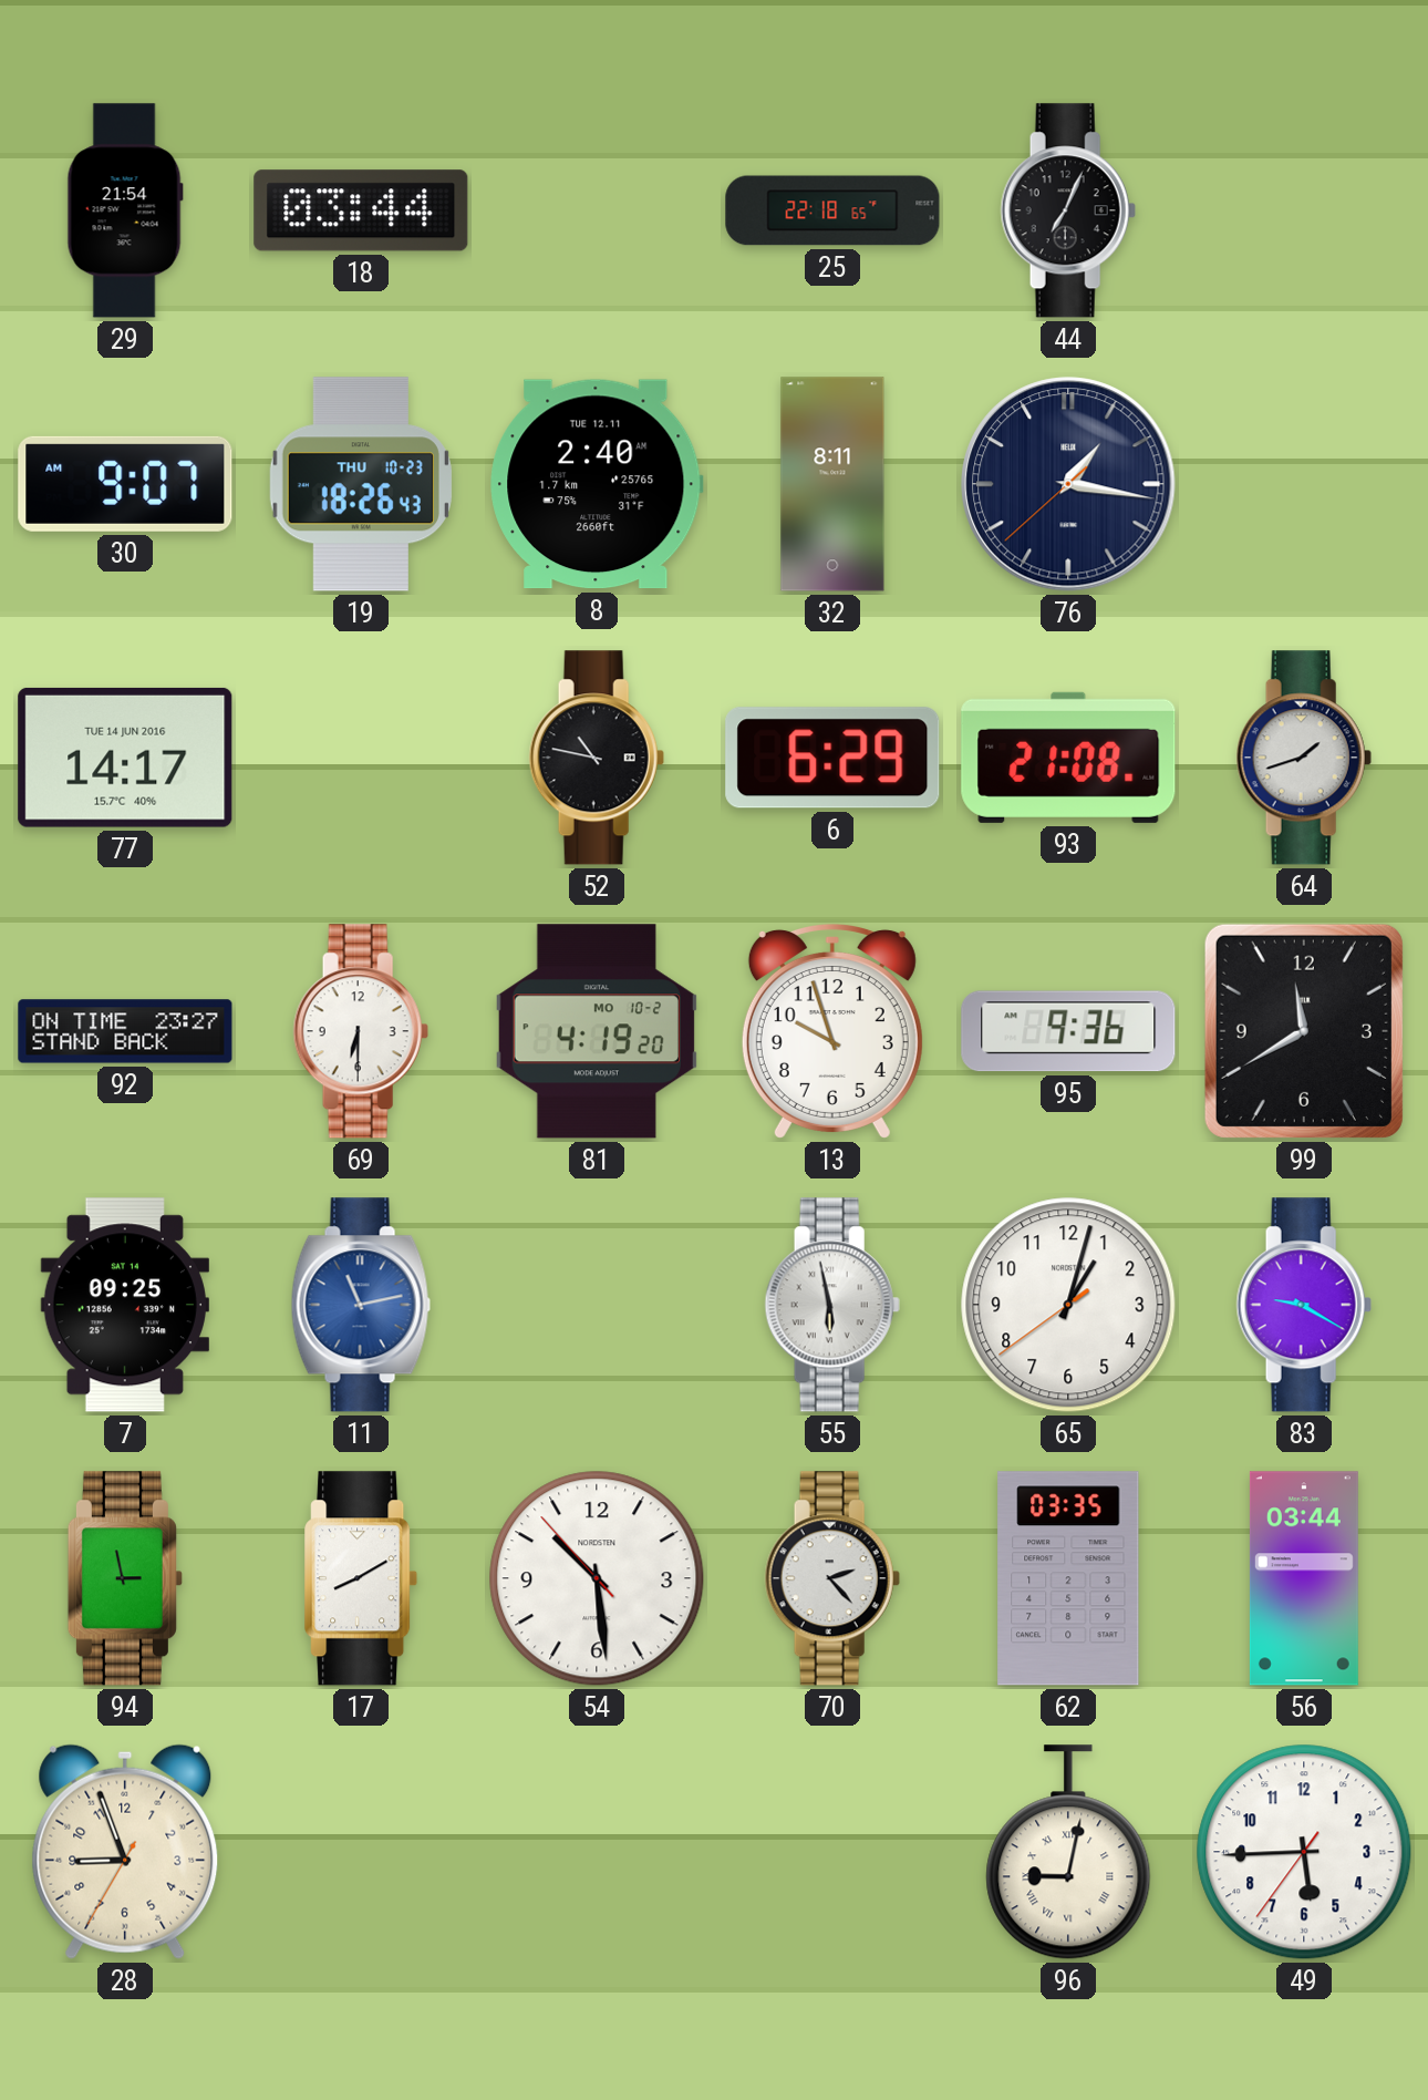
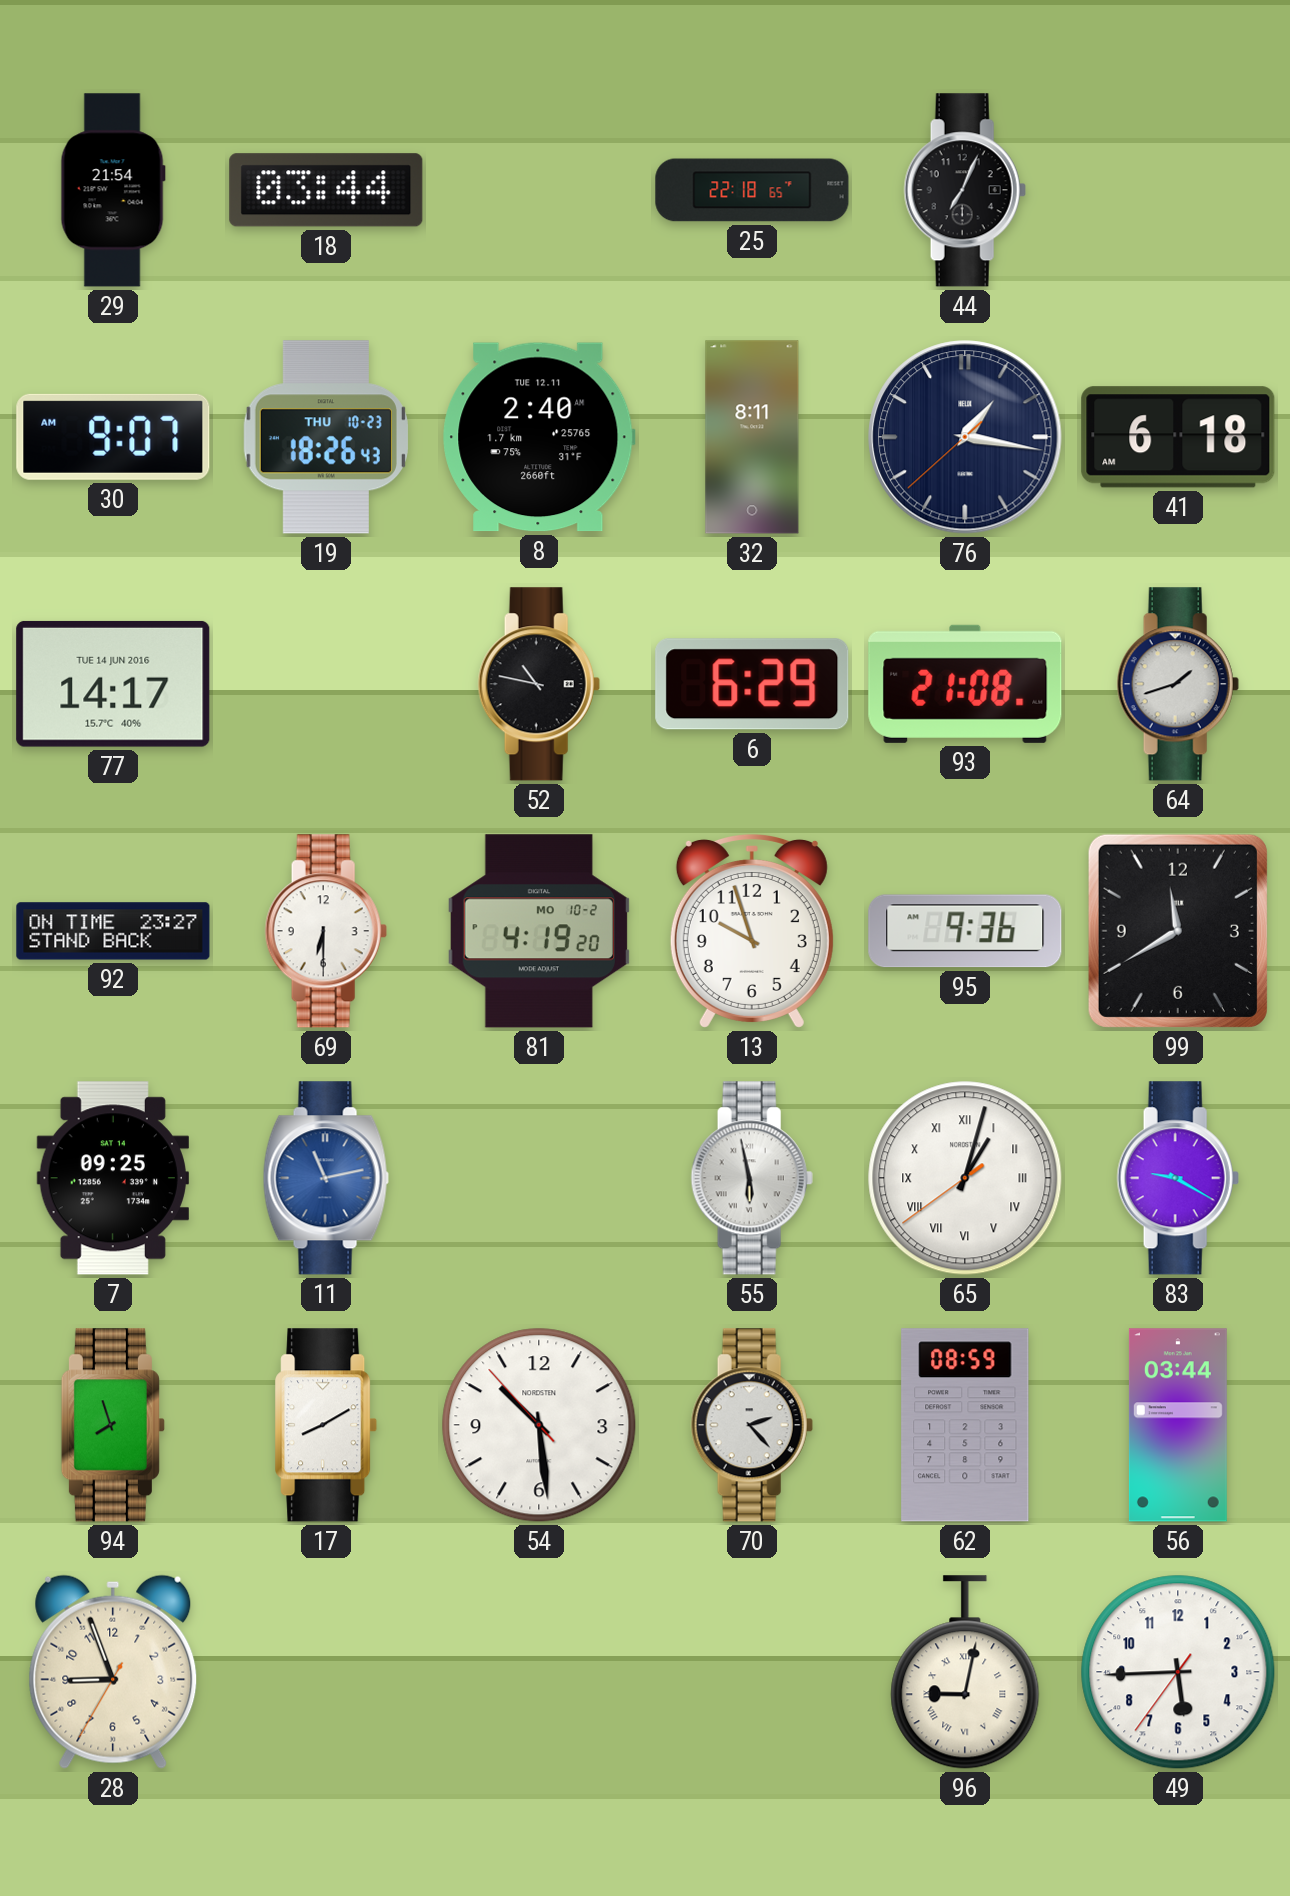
41: none -> 6:18
65 numerals: Arabic -> Roman
94: 2:58 -> 7:57
62: 03:35 -> 08:59
